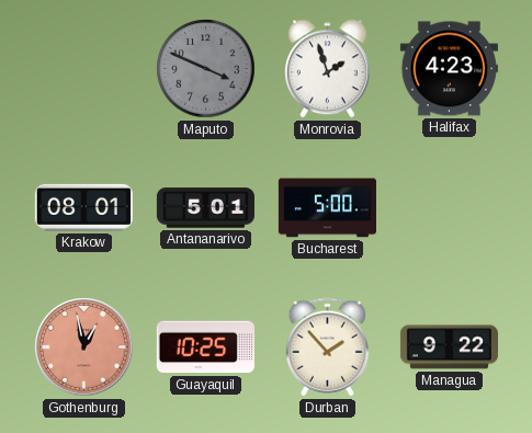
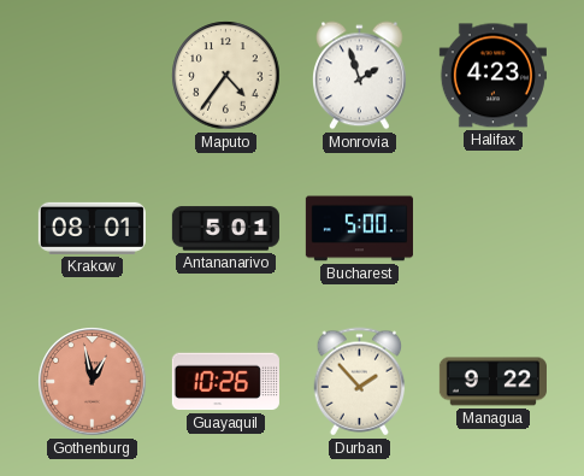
Maputo: 3:49 -> 4:36
Maputo dial: grey -> cream
Guayaquil: 10:25 -> 10:26
